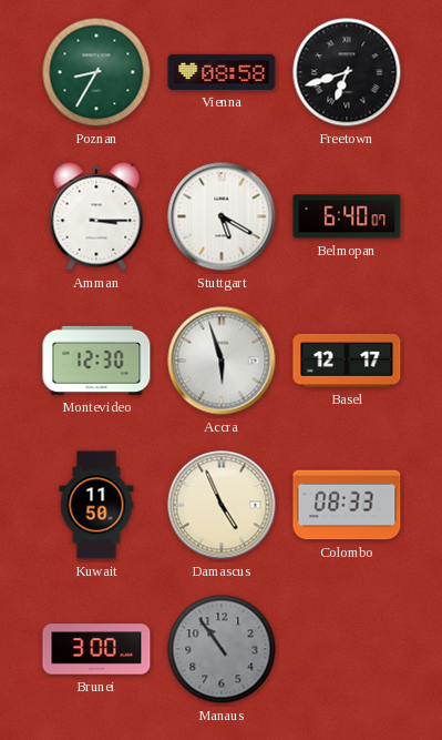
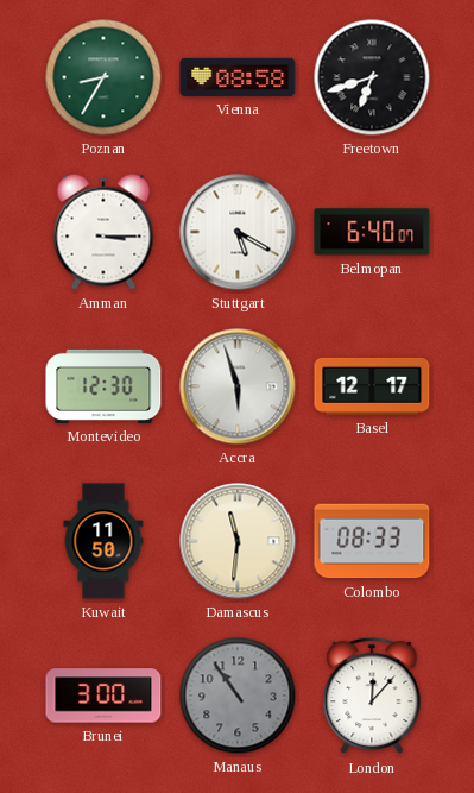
Damascus: 4:56 -> 11:31
London: none -> 12:07
